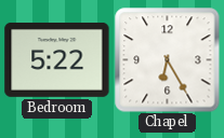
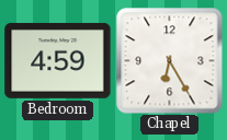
Bedroom: 5:22 -> 4:59
